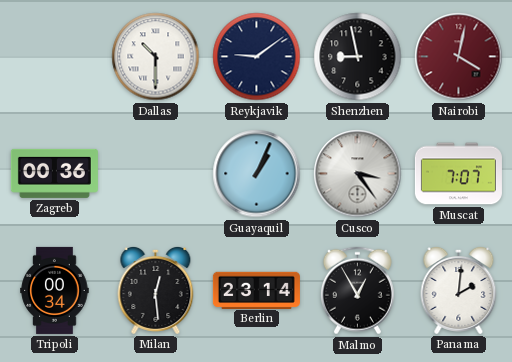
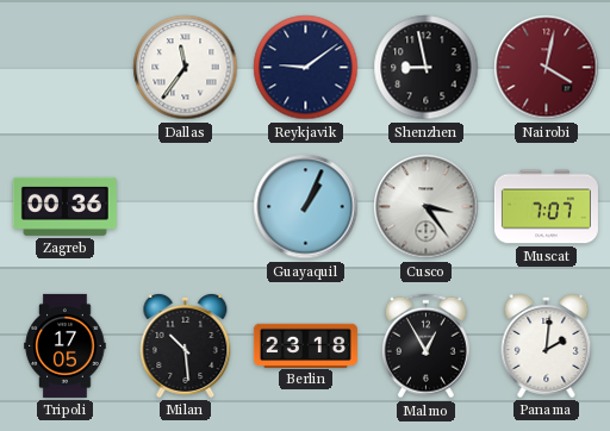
Dallas: 10:30 -> 11:36
Tripoli: 00:34 -> 17:05
Milan: 12:29 -> 10:29
Berlin: 23:14 -> 23:18
